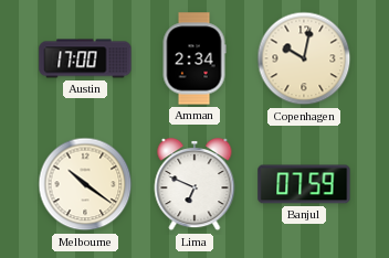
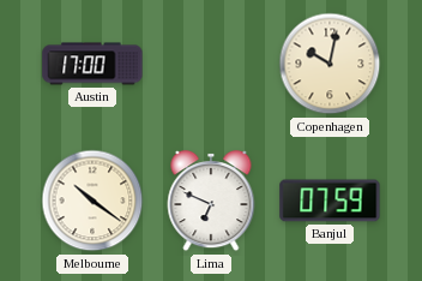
Amman: 2:34 -> none
